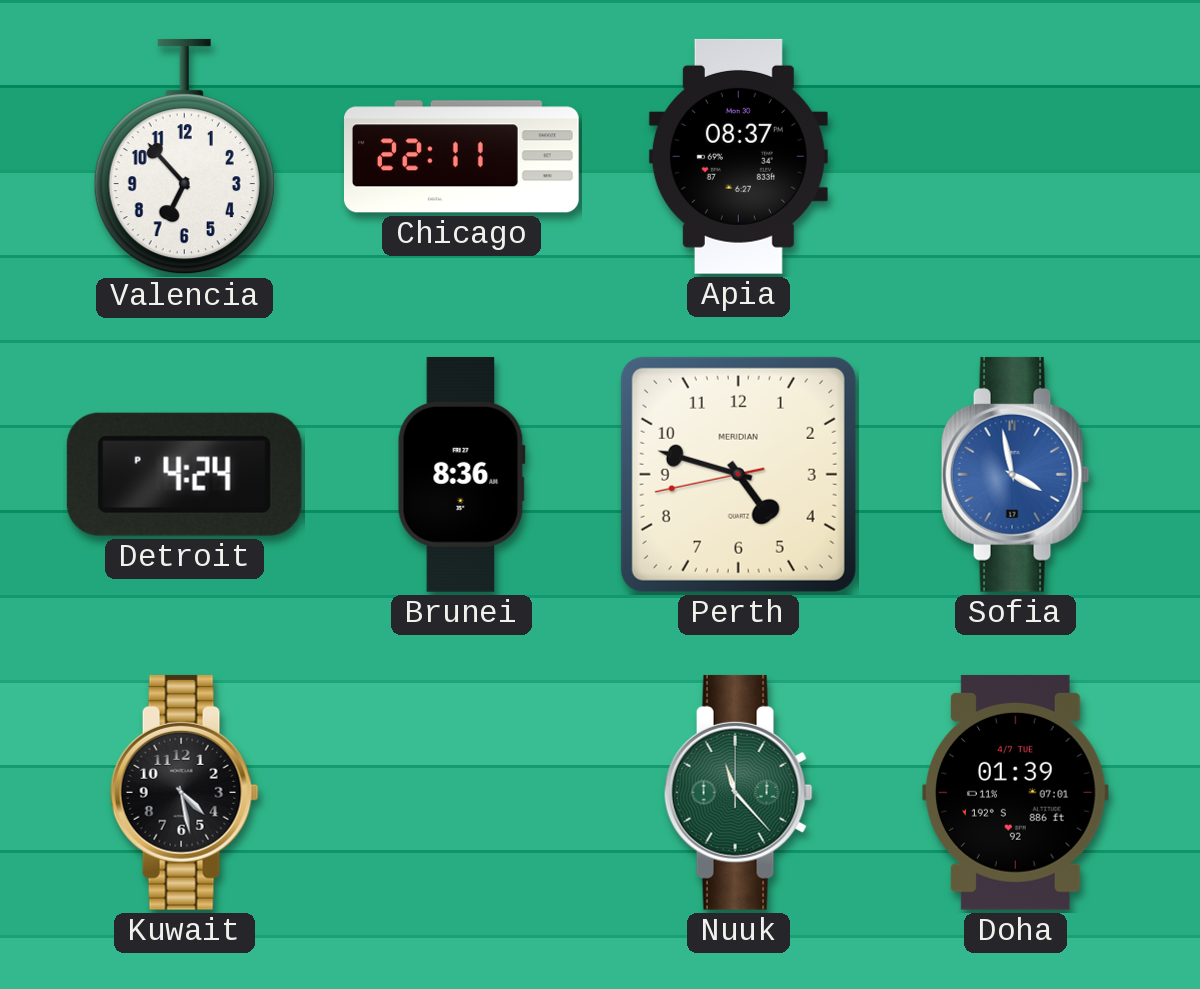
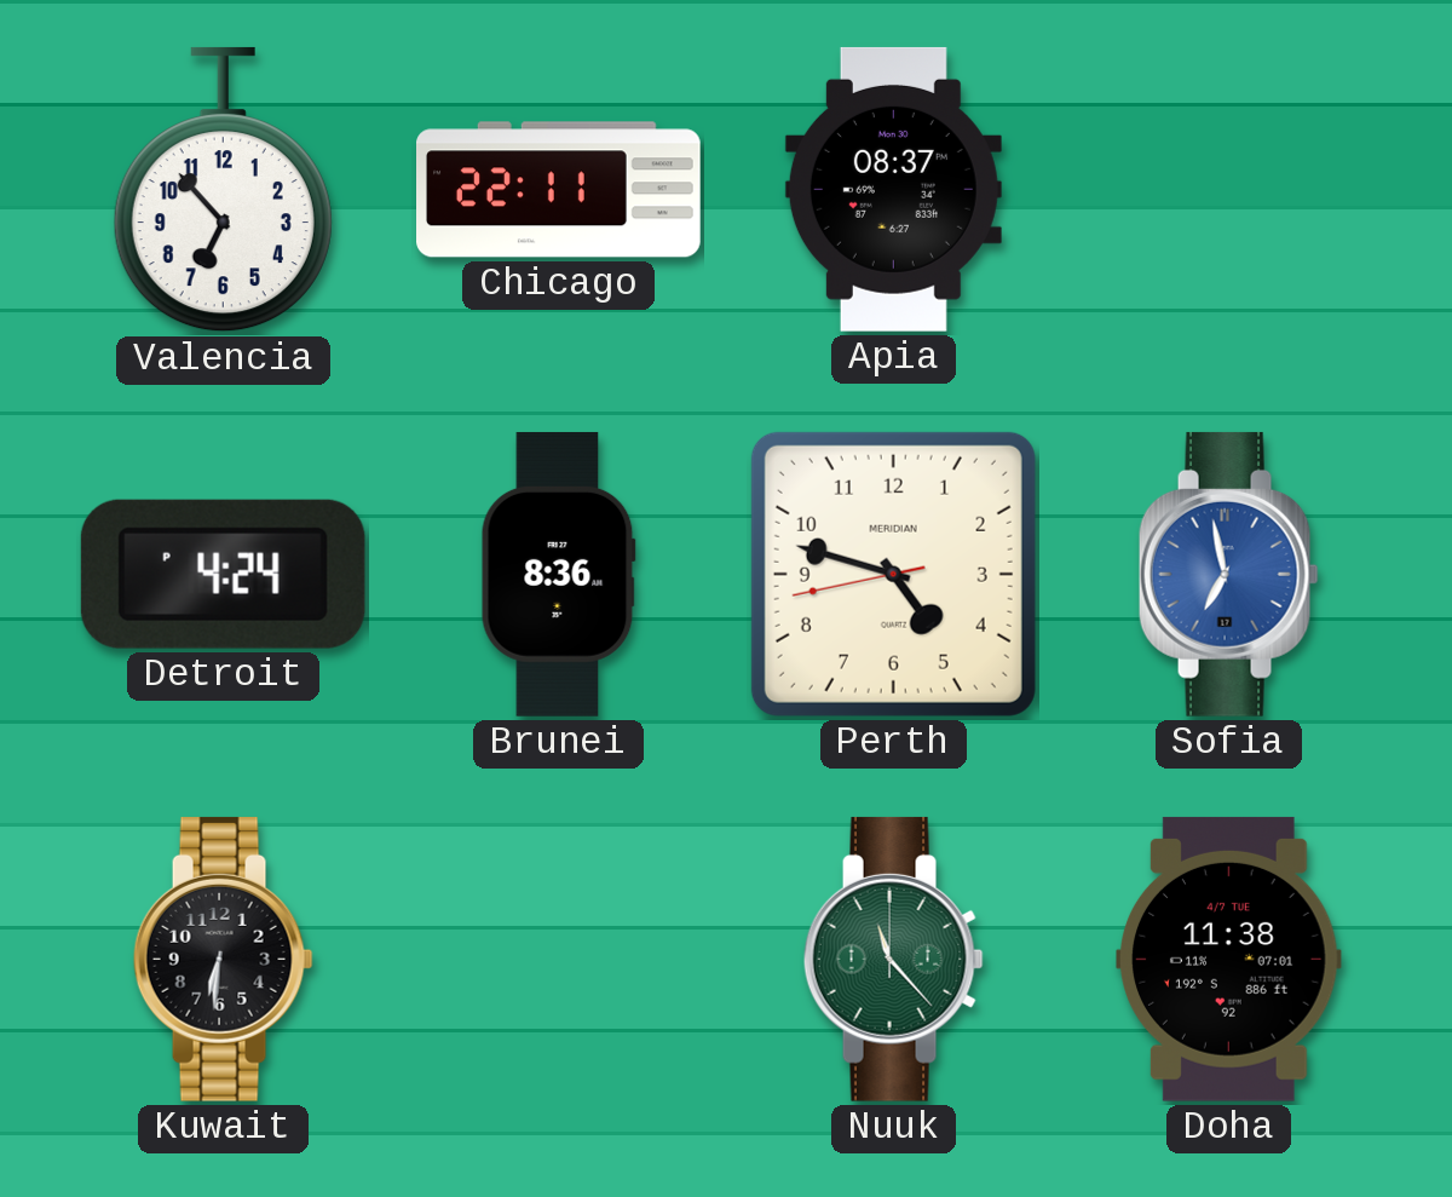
Sofia: 3:58 -> 6:58
Kuwait: 4:28 -> 6:31
Doha: 01:39 -> 11:38
